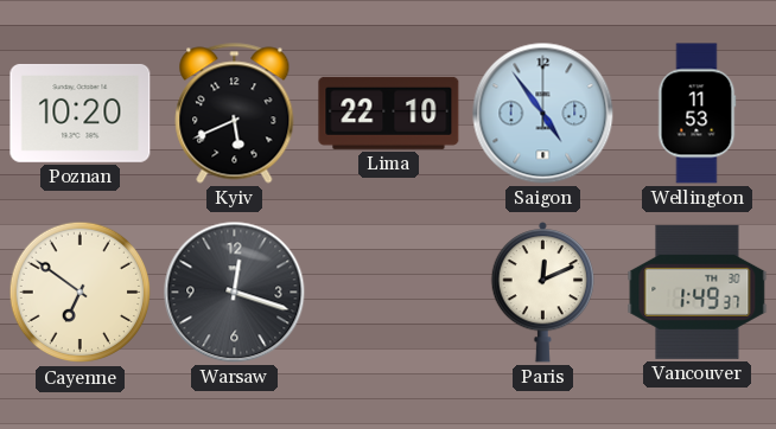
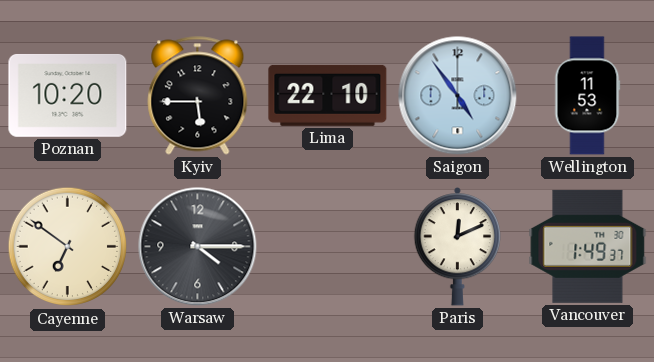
Kyiv: 5:41 -> 5:45
Warsaw: 12:18 -> 4:15
